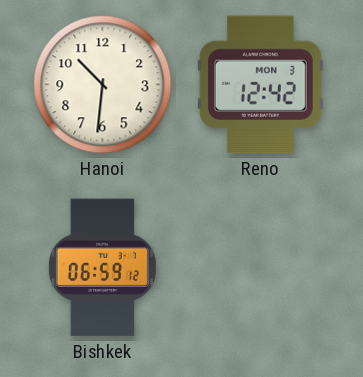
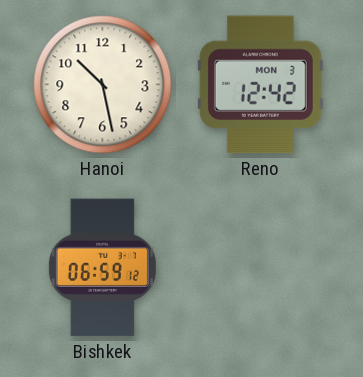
Hanoi: 10:31 -> 10:28
